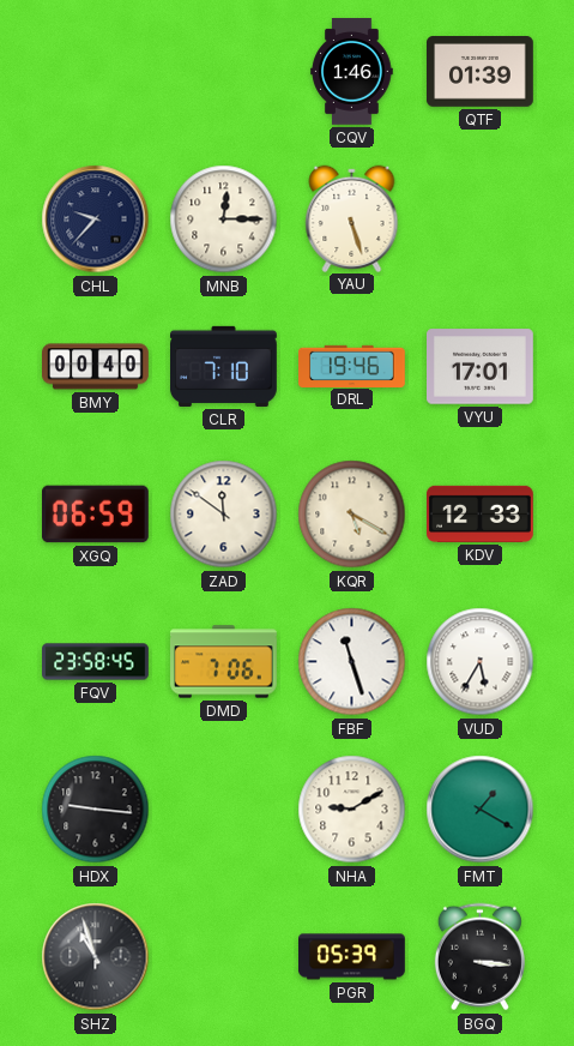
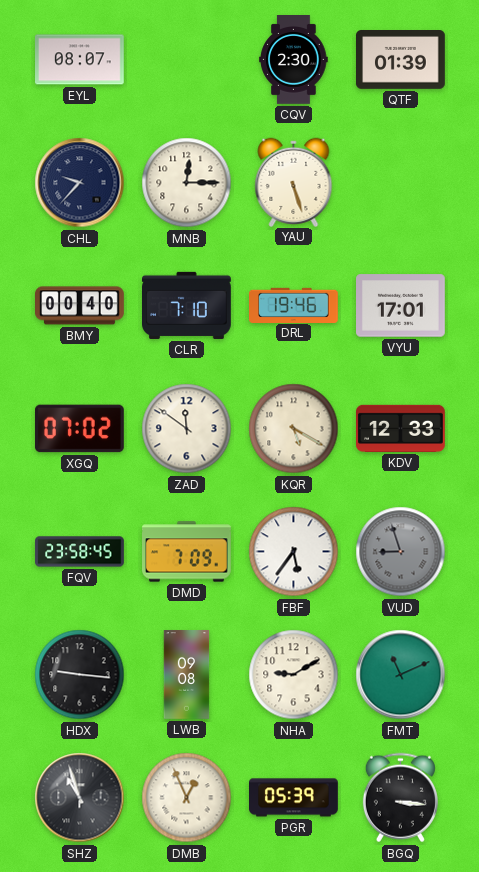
EYL: none -> 08:07
CQV: 1:46 -> 2:30
XGQ: 06:59 -> 07:02
DMD: 7:06 -> 7:09
FBF: 11:27 -> 5:36
VUD: 5:35 -> 8:57
VUD dial: white -> grey
LWB: none -> 09:08
FMT: 1:20 -> 11:11
DMB: none -> 12:56
